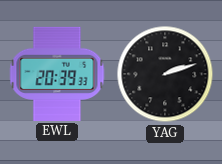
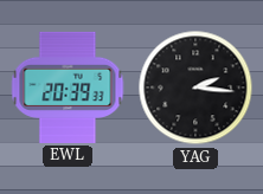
YAG: 2:12 -> 2:16
